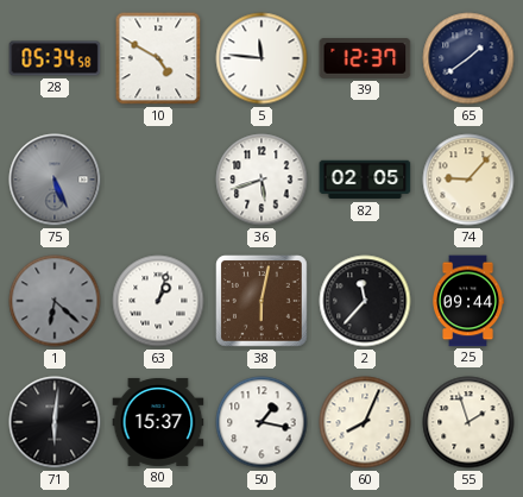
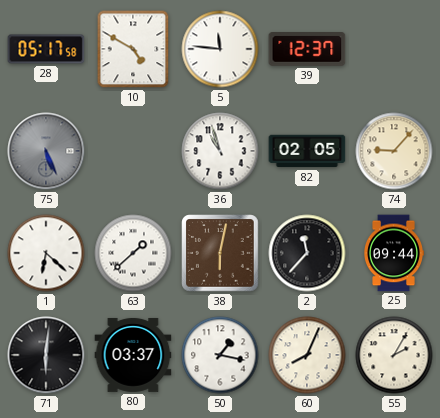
28: 05:34 -> 05:17
65: 1:39 -> none
36: 5:42 -> 10:57
1 dial: grey -> white
63: 1:03 -> 1:38
80: 15:37 -> 03:37
55: 1:57 -> 2:05
